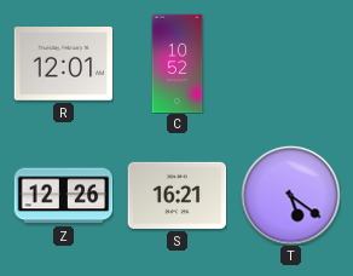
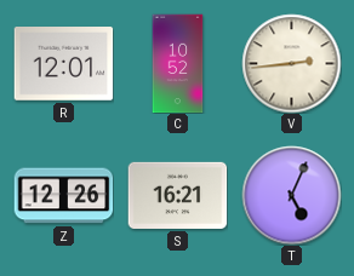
V: none -> 2:44
T: 5:21 -> 5:04
